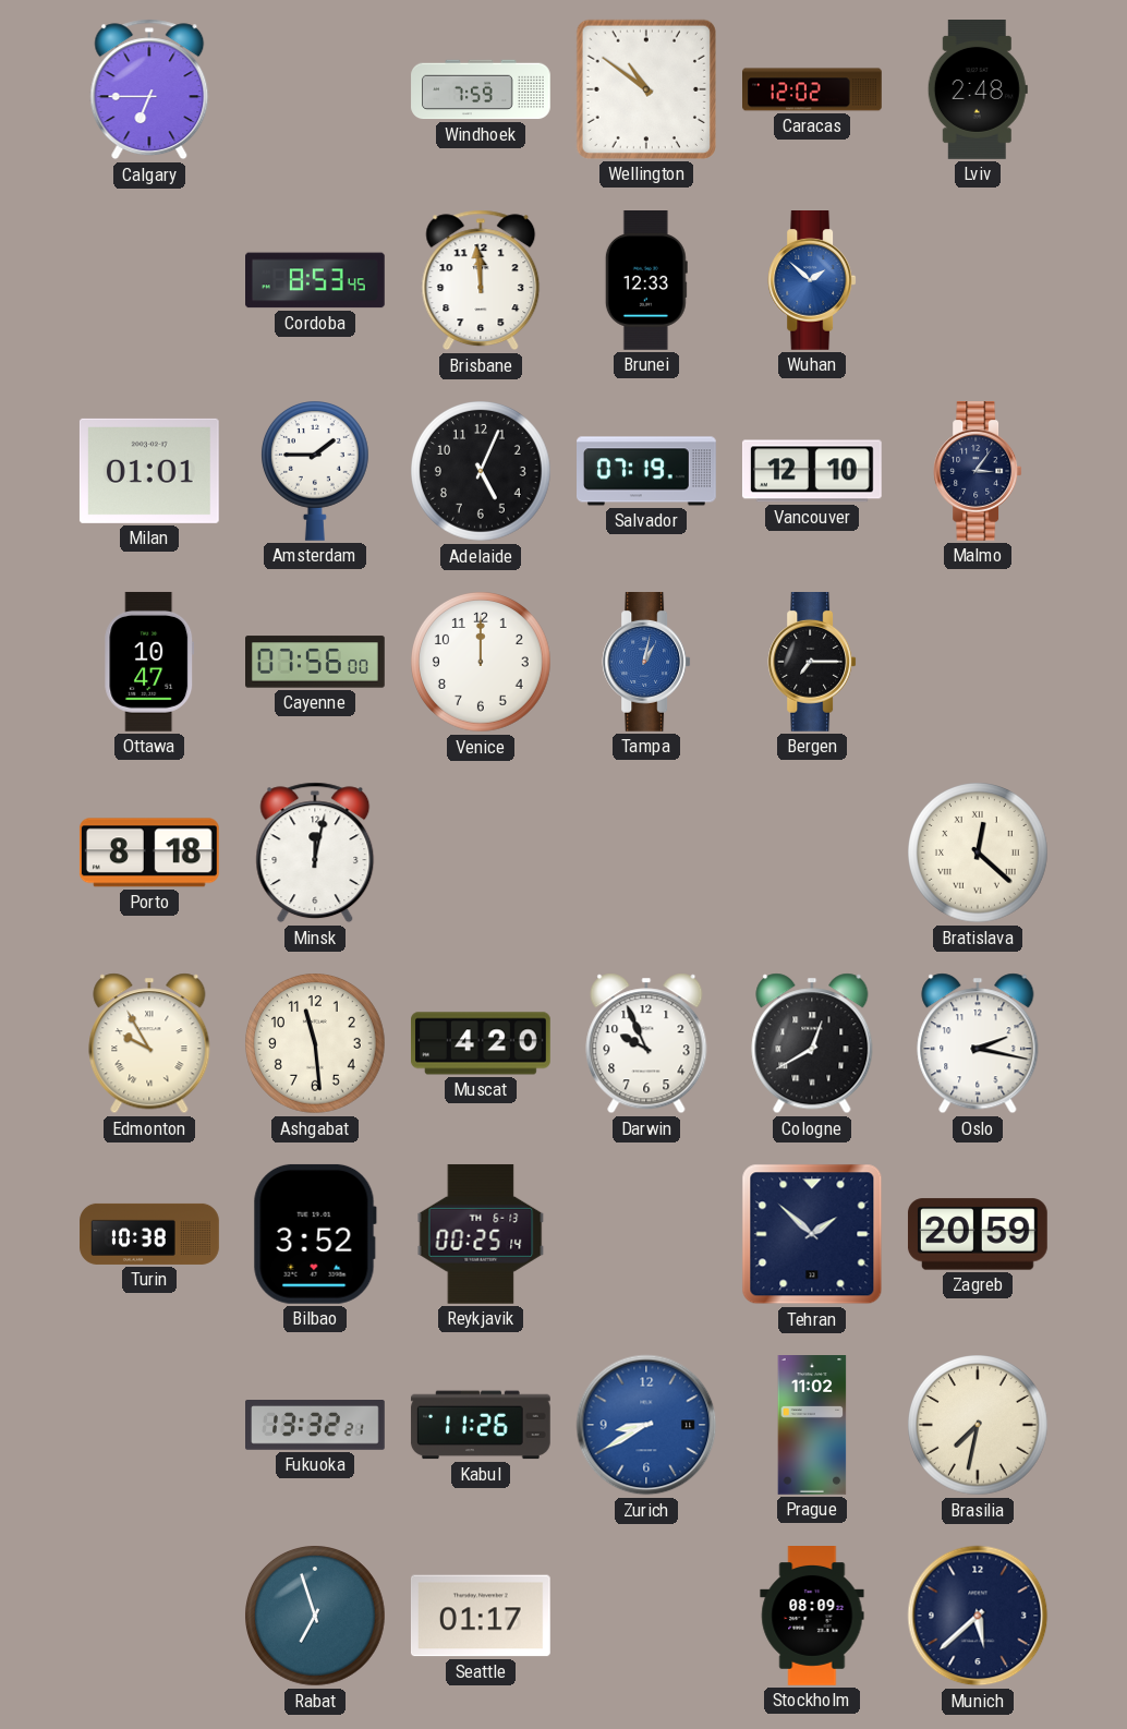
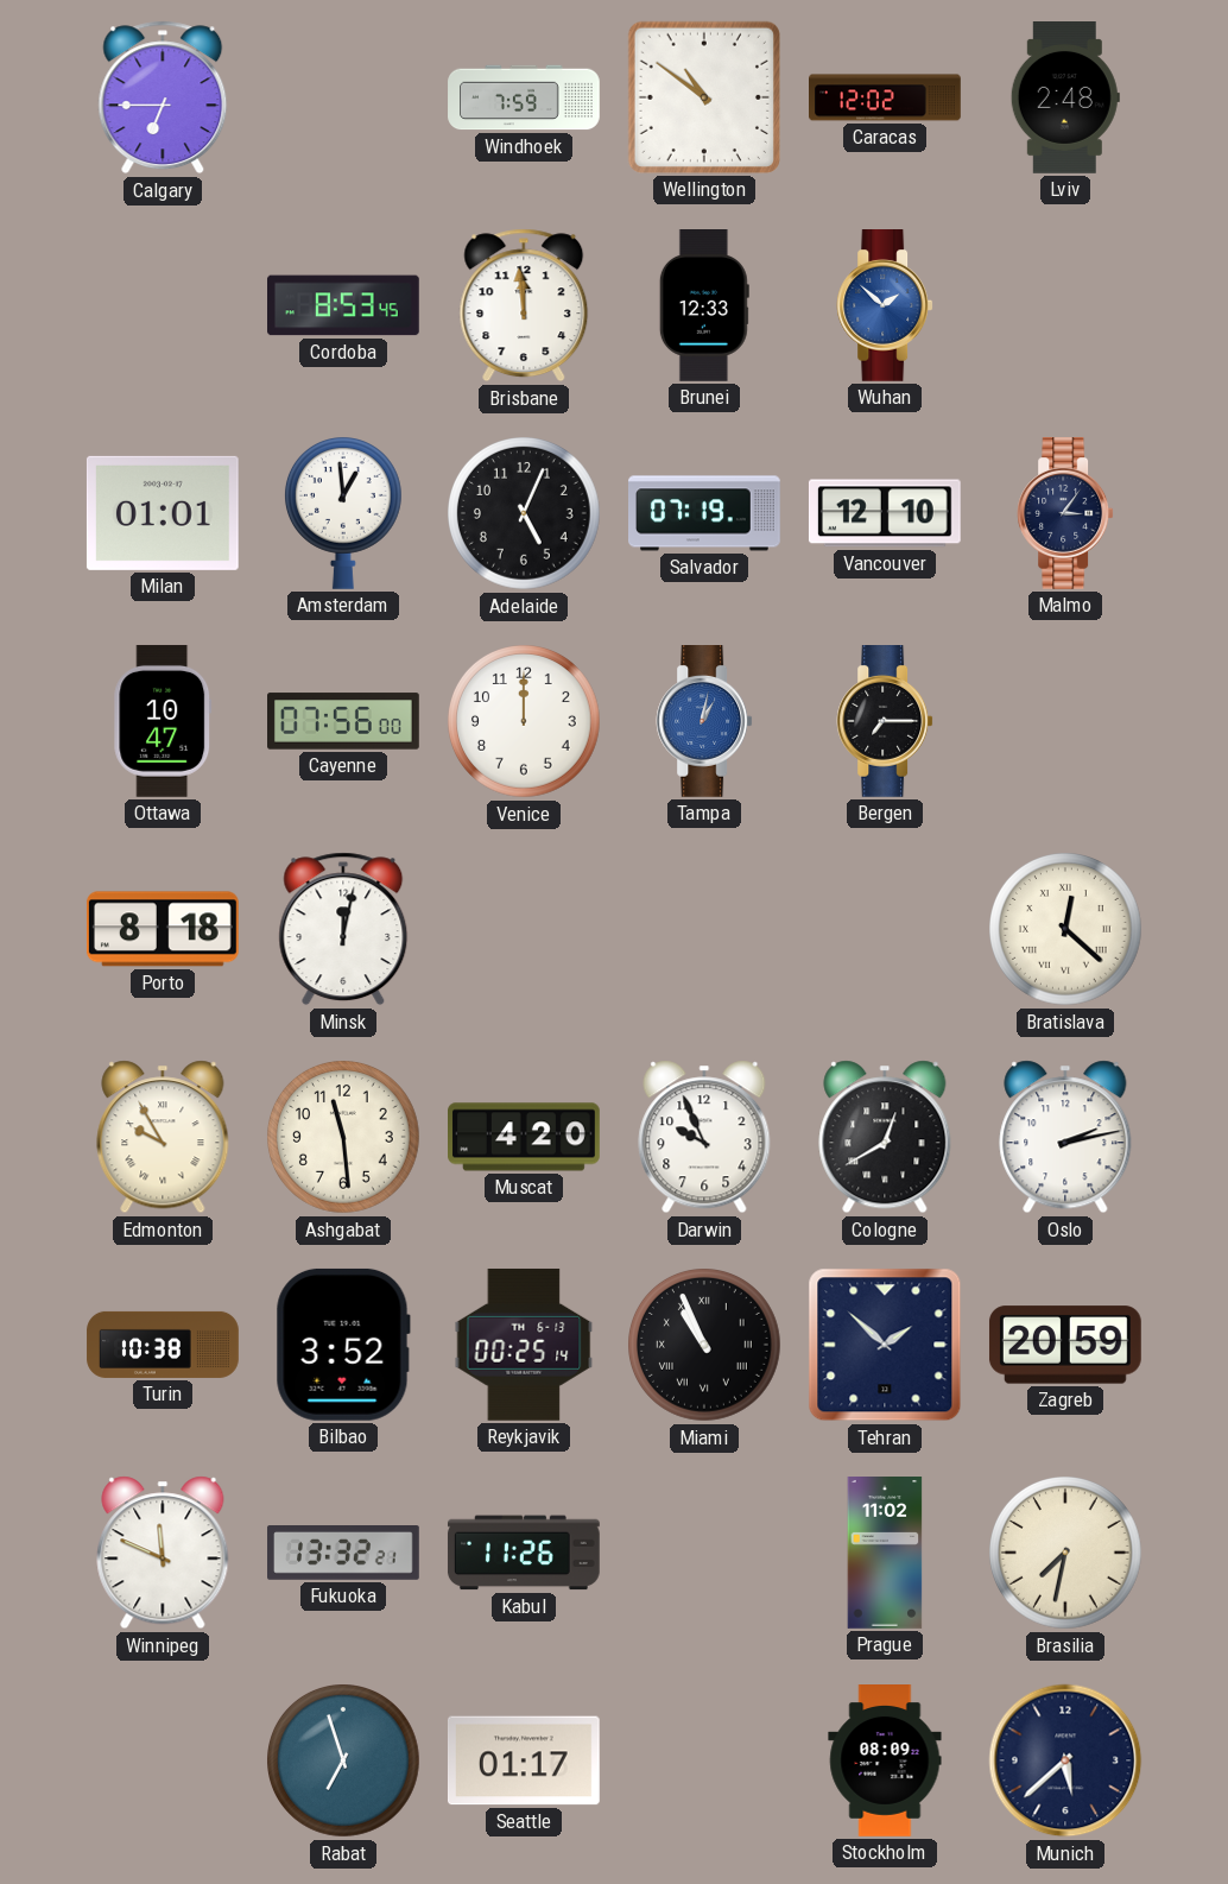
Amsterdam: 1:45 -> 12:59
Oslo: 2:17 -> 2:13
Miami: none -> 10:56
Winnipeg: none -> 11:49
Zurich: 8:40 -> none
